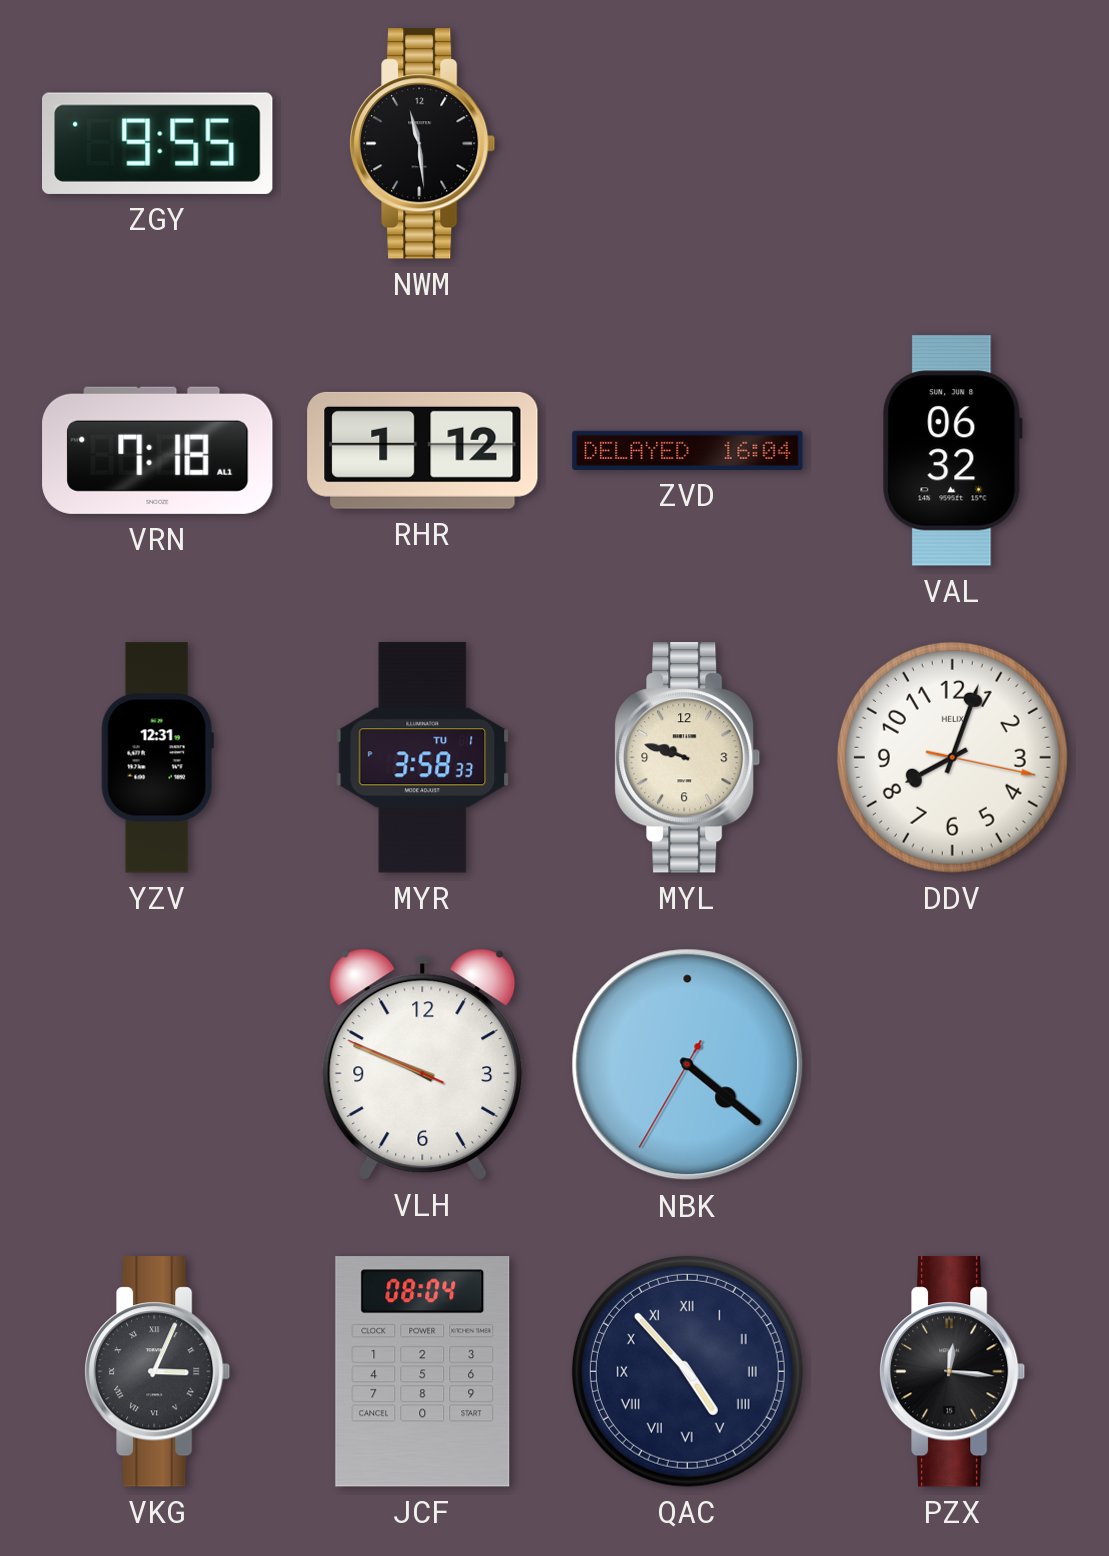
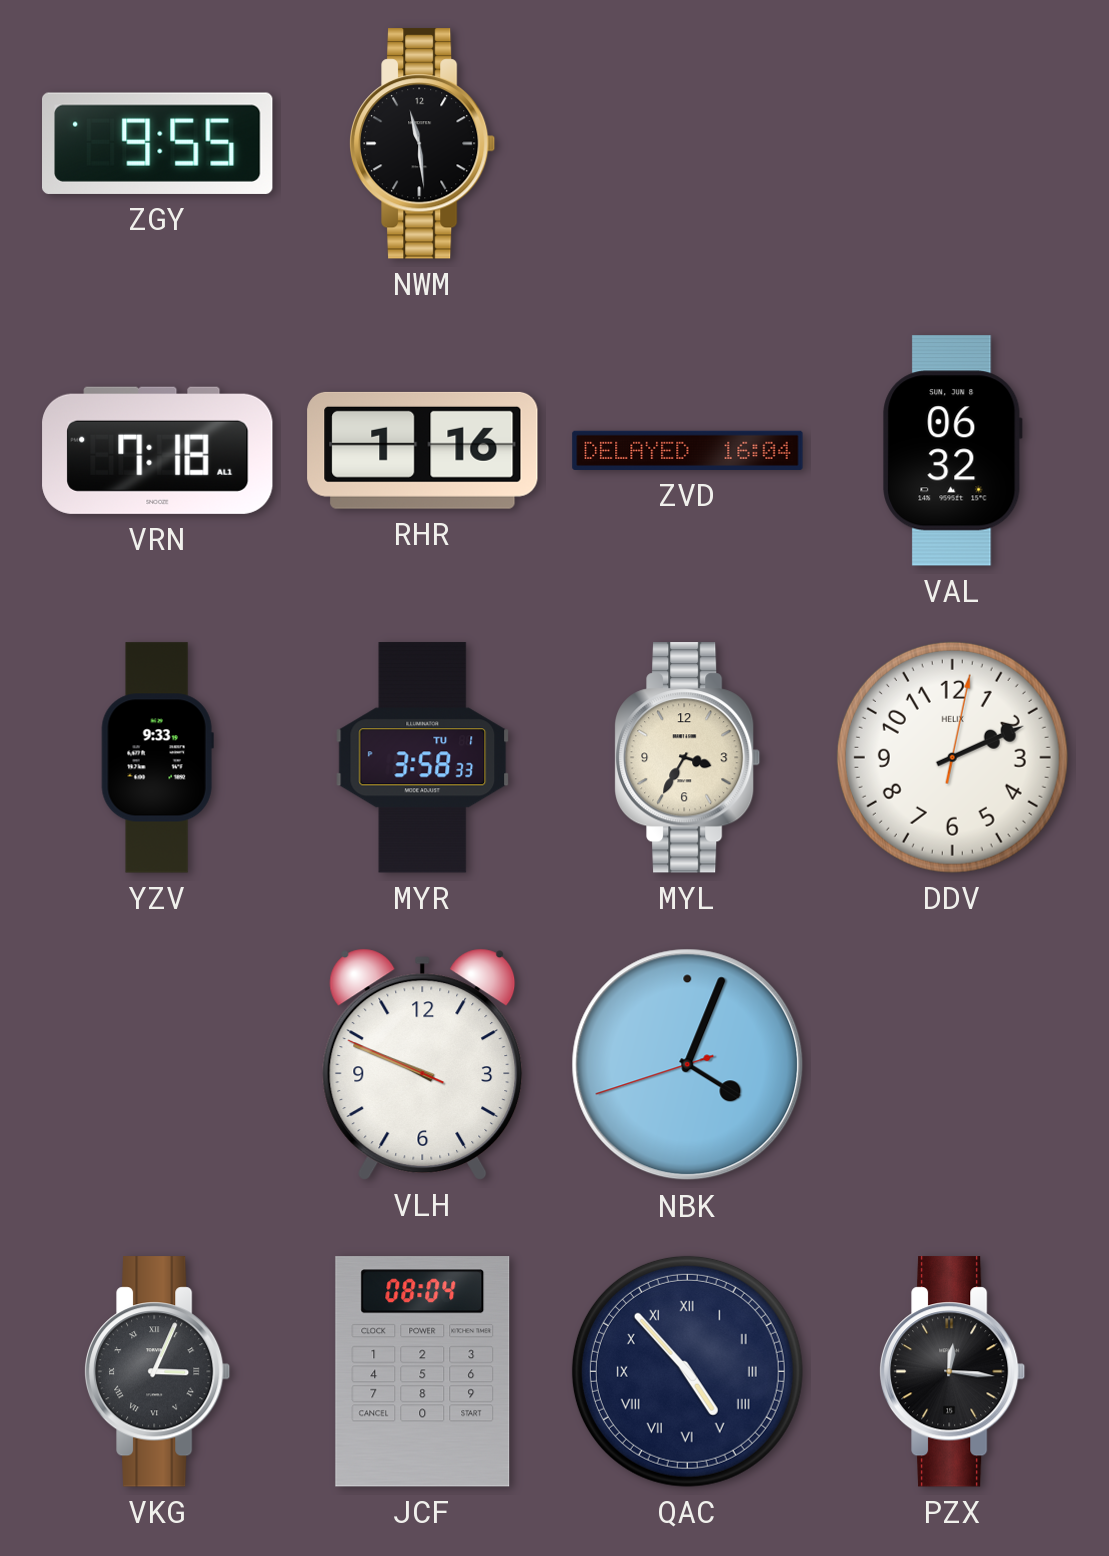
RHR: 1:12 -> 1:16
YZV: 12:31 -> 9:33
MYL: 9:48 -> 3:35
DDV: 8:03 -> 2:11
NBK: 4:21 -> 4:03
